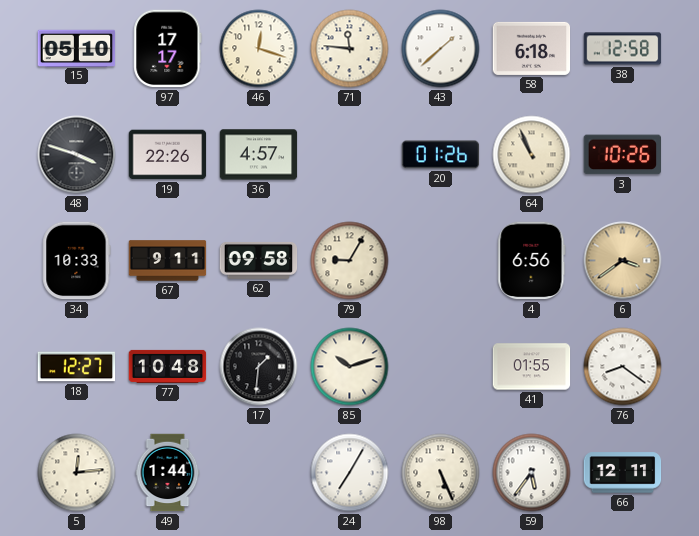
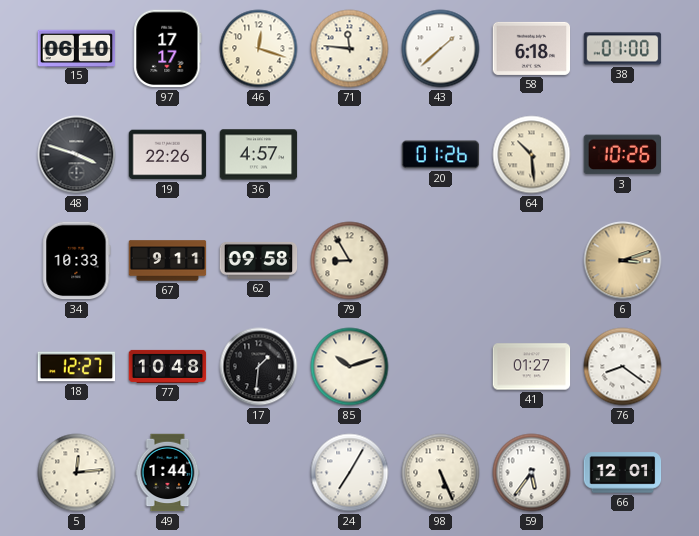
15: 05:10 -> 06:10
38: 12:58 -> 01:00
64: 10:56 -> 10:29
79: 9:05 -> 8:55
4: 6:56 -> none
6: 3:39 -> 3:12
41: 01:55 -> 01:27
66: 12:11 -> 12:01
